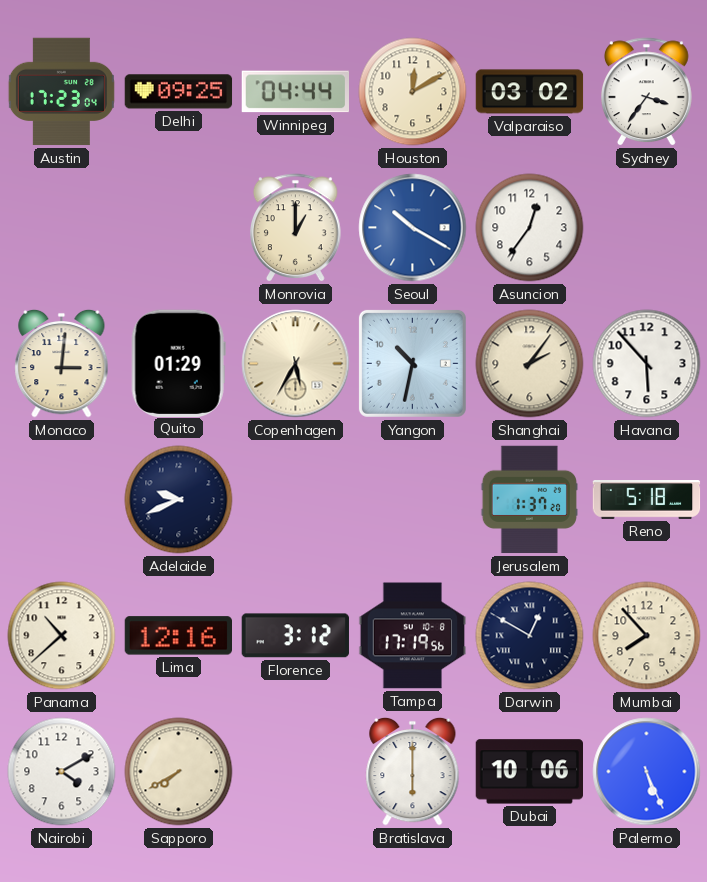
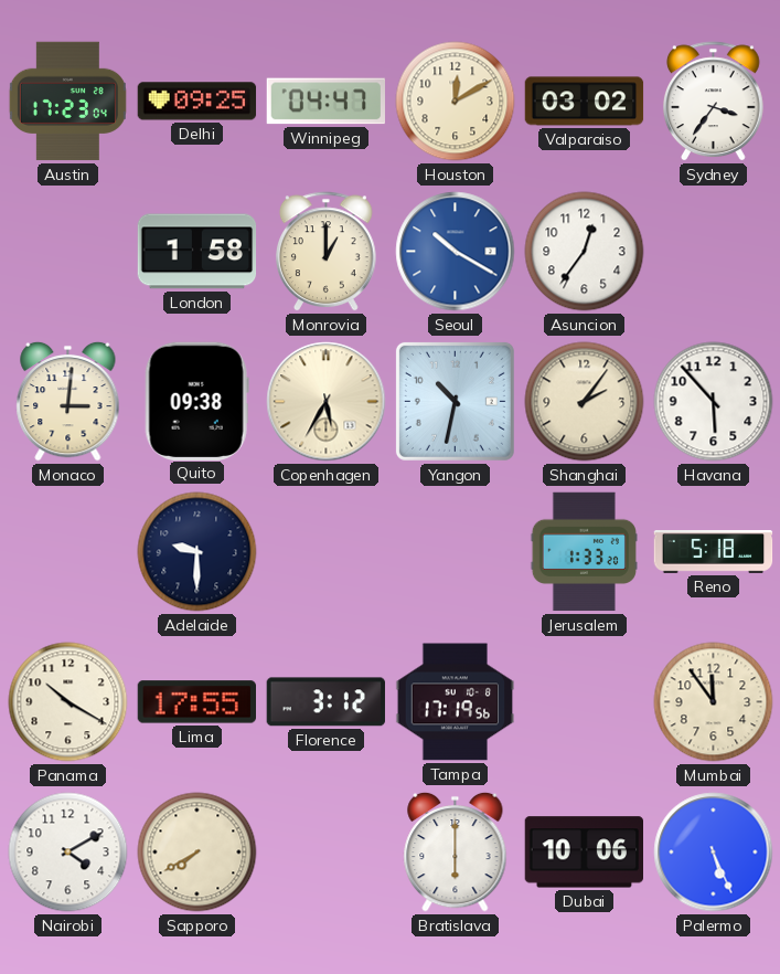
Winnipeg: 04:44 -> 04:47
London: none -> 1:58
Quito: 01:29 -> 09:38
Adelaide: 9:41 -> 9:30
Jerusalem: 1:37 -> 1:33
Panama: 10:38 -> 10:20
Lima: 12:16 -> 17:55
Darwin: 12:50 -> none
Mumbai: 7:53 -> 11:54
